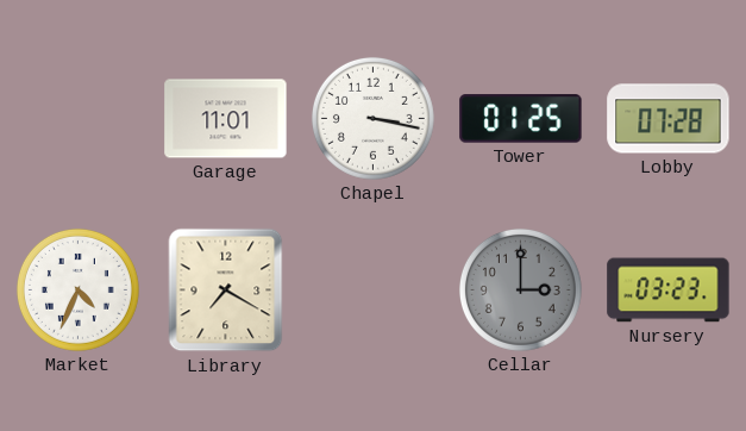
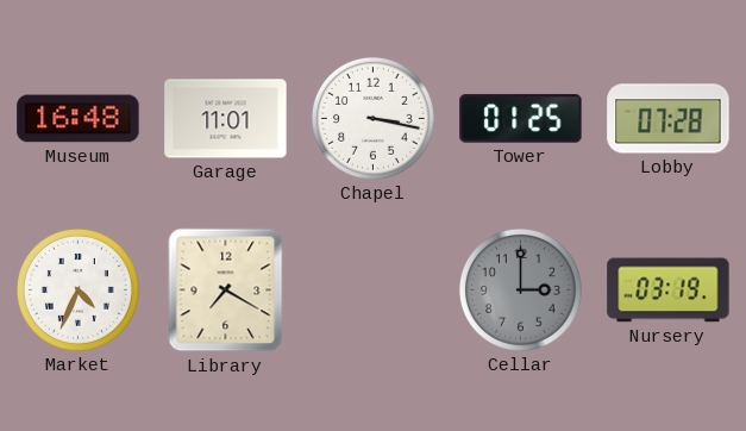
Museum: none -> 16:48
Nursery: 03:23 -> 03:19
